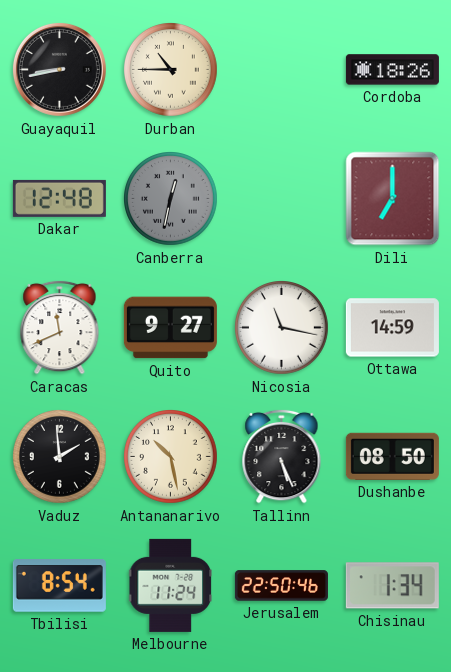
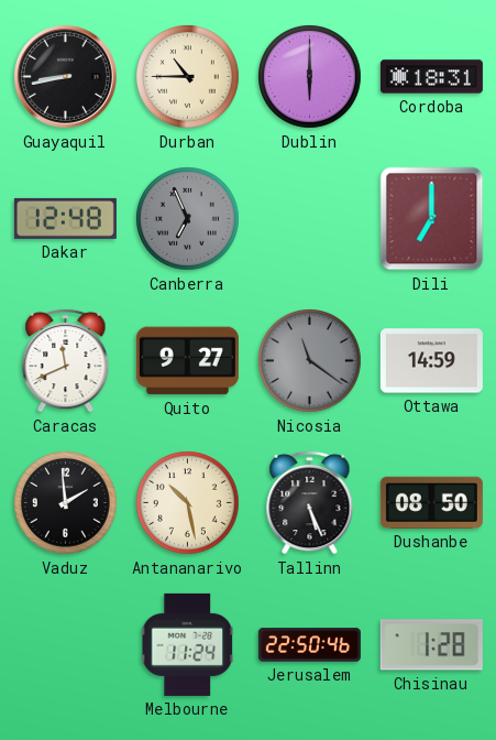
Dublin: none -> 6:00
Cordoba: 18:26 -> 18:31
Canberra: 12:32 -> 6:56
Nicosia: 11:17 -> 11:21
Nicosia dial: white -> grey
Tbilisi: 8:54 -> none
Chisinau: 1:34 -> 1:28
